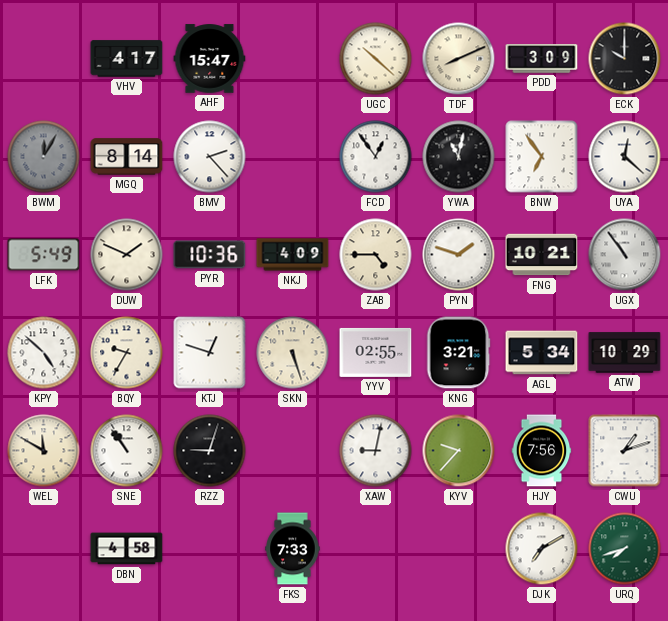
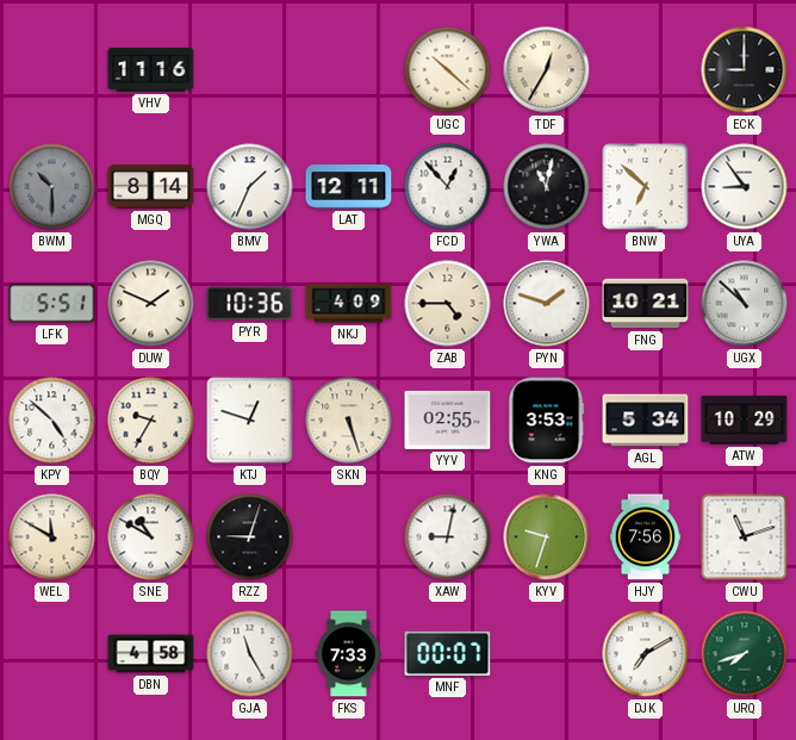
VHV: 4:17 -> 11:16
AHF: 15:47 -> none
TDF: 8:11 -> 12:35
PDD: 3:09 -> none
ECK: 10:00 -> 9:00
BWM: 12:05 -> 10:30
BMV: 2:23 -> 1:34
LAT: none -> 12:11
FCD: 12:54 -> 12:53
BNW: 6:54 -> 6:52
UYA: 12:22 -> 8:54
LFK: 5:49 -> 5:51
UGX: 10:54 -> 10:52
KNG: 3:21 -> 3:53
SNE: 10:54 -> 10:50
KYV: 9:37 -> 9:33
CWU: 1:12 -> 11:12
GJA: none -> 11:25
MNF: none -> 00:07
